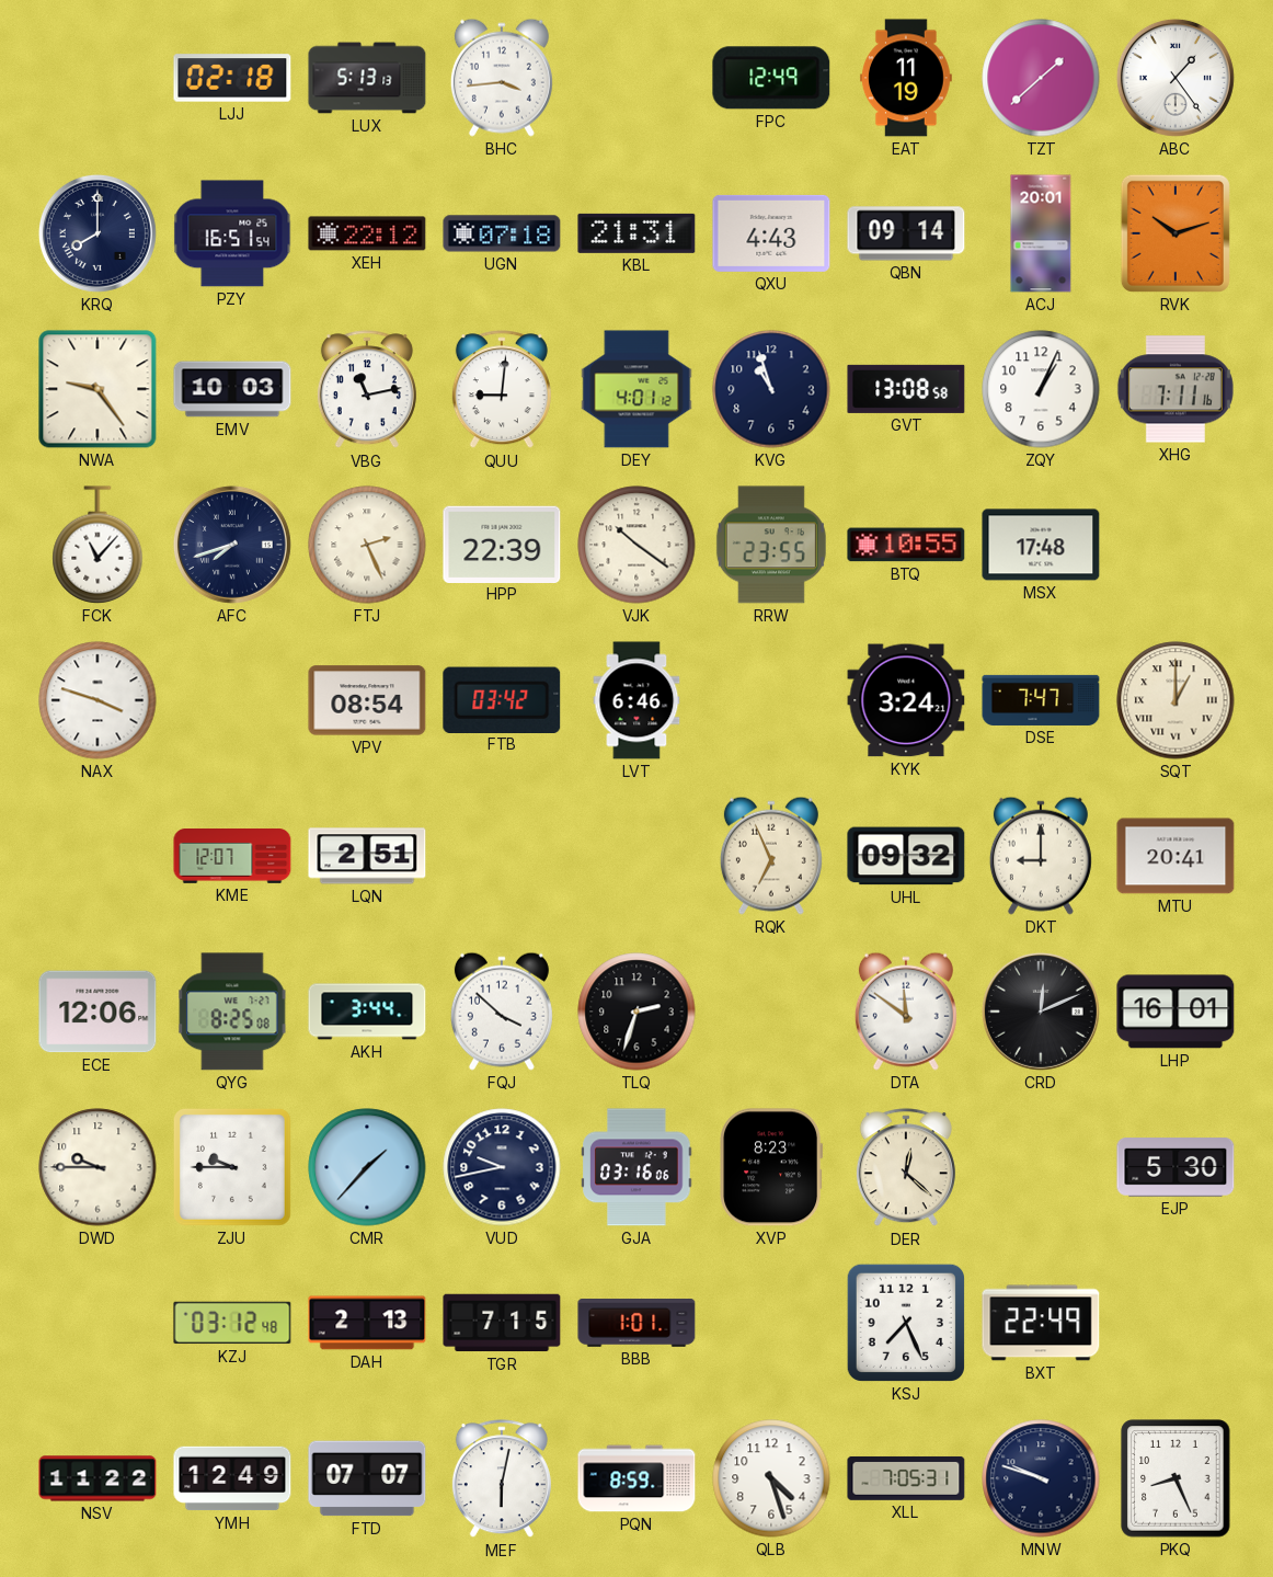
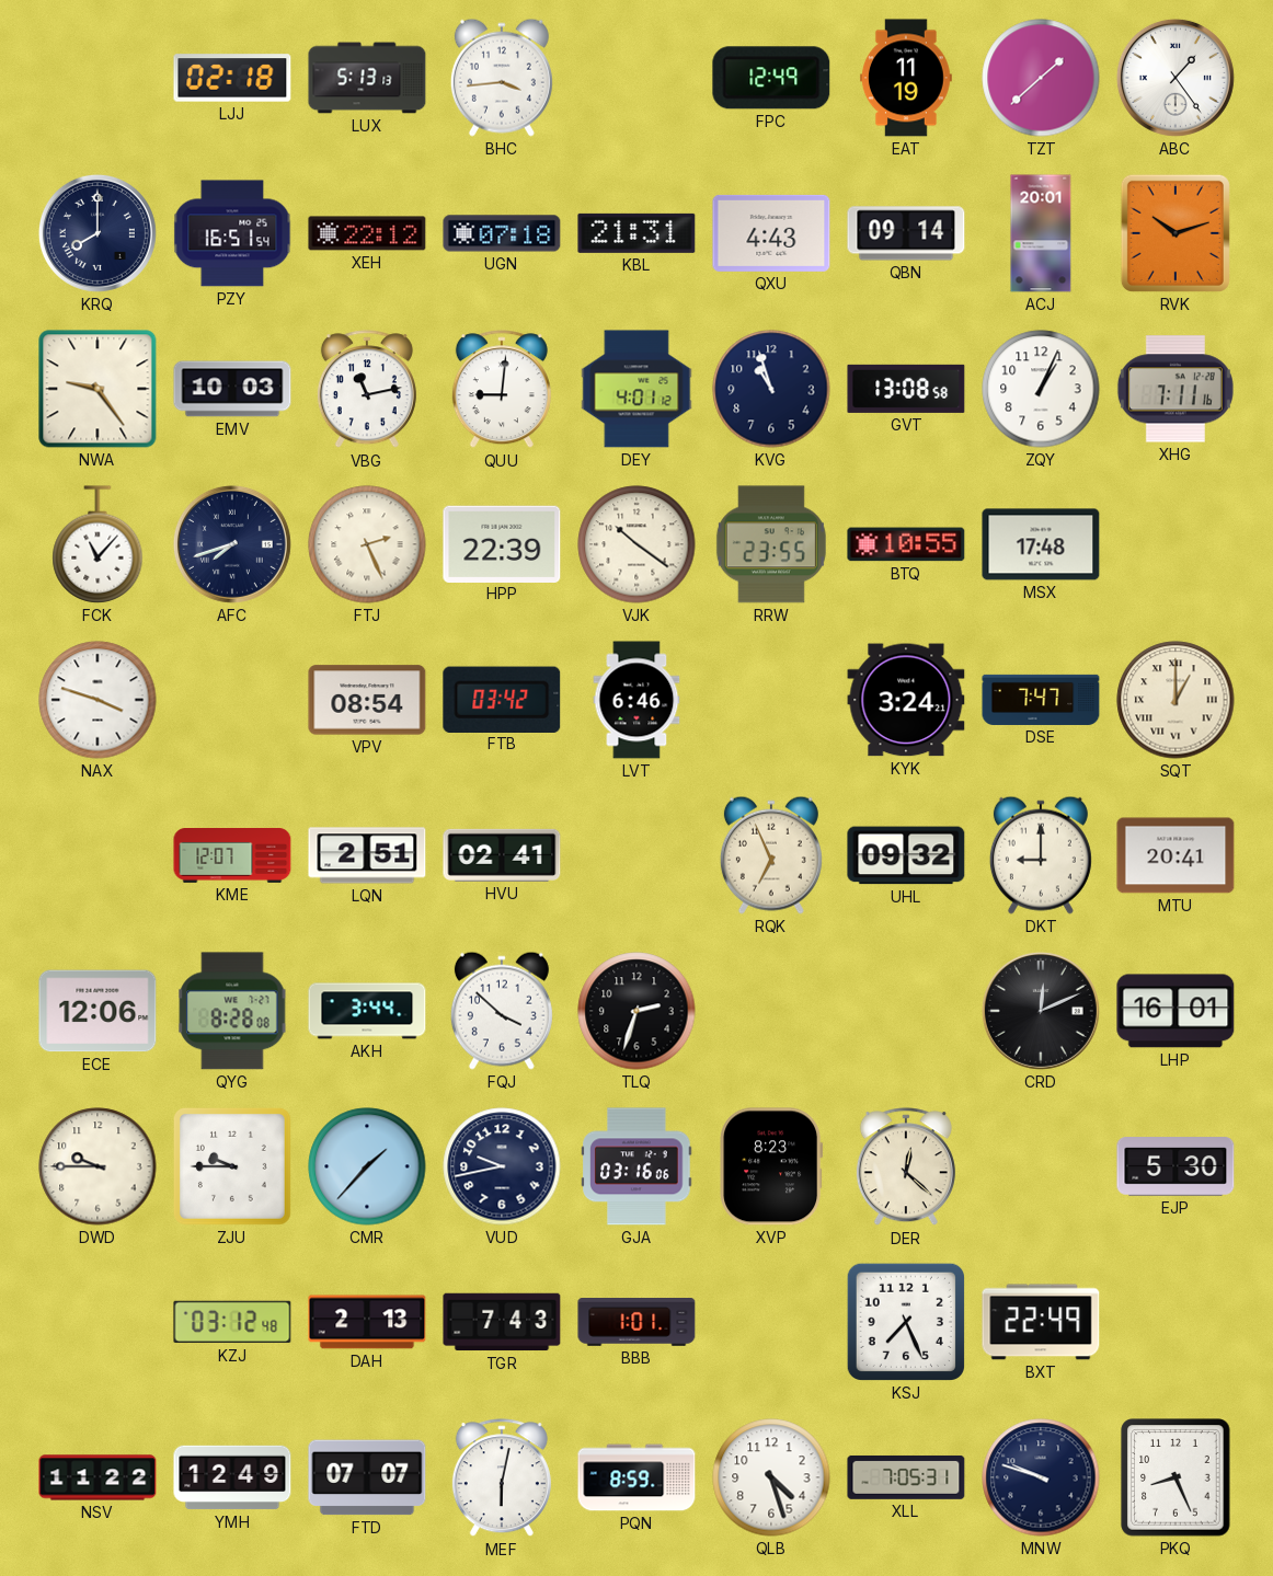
HVU: none -> 02:41
QYG: 8:25 -> 8:28
DTA: 11:51 -> none
TGR: 7:15 -> 7:43
